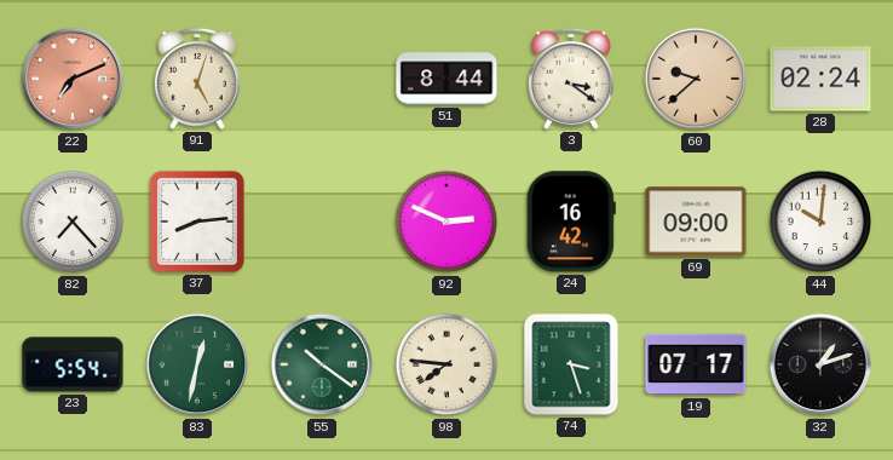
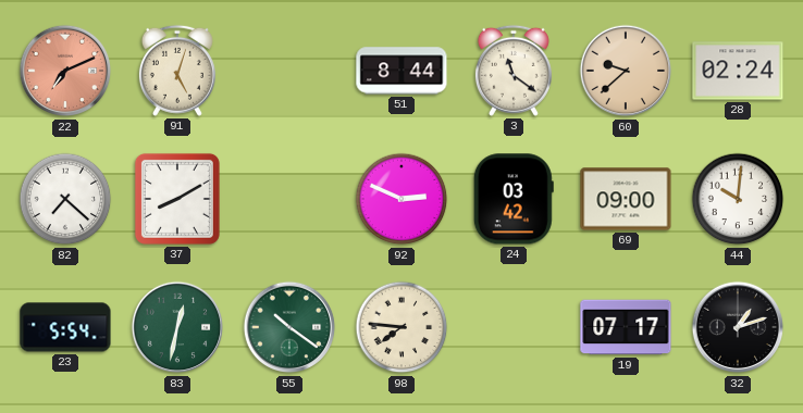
3: 3:21 -> 11:21
82: 7:23 -> 7:22
37: 8:14 -> 8:10
24: 16:42 -> 03:42
74: 3:27 -> none
